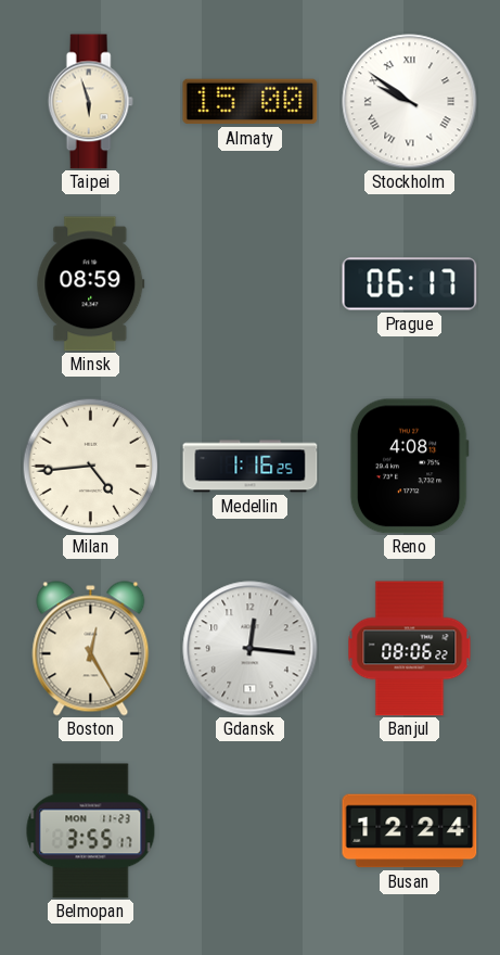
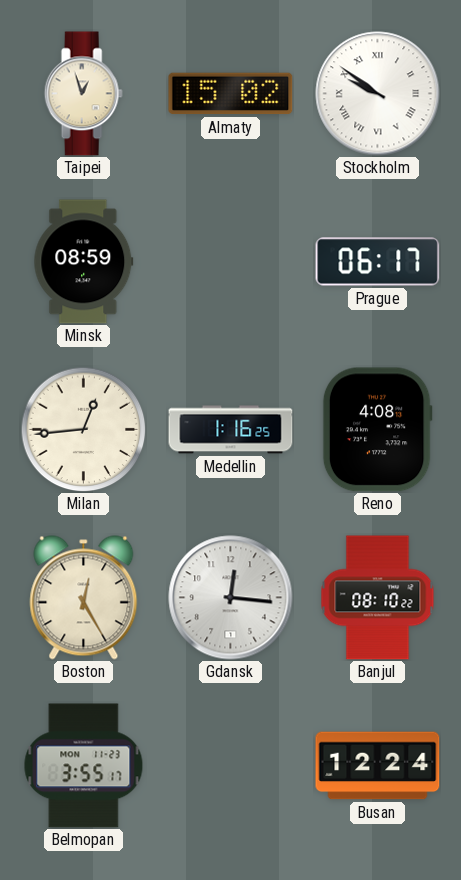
Taipei: 5:57 -> 12:57
Almaty: 15:00 -> 15:02
Milan: 4:44 -> 12:44
Banjul: 08:06 -> 08:10
